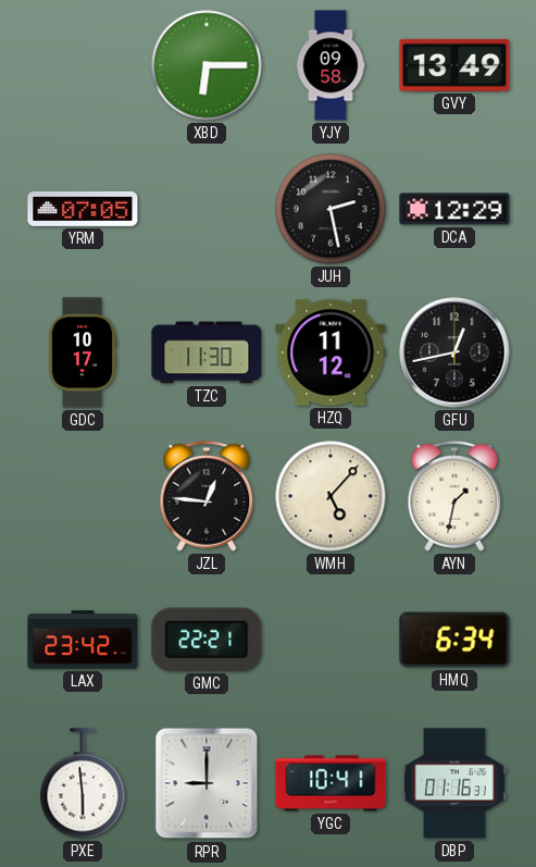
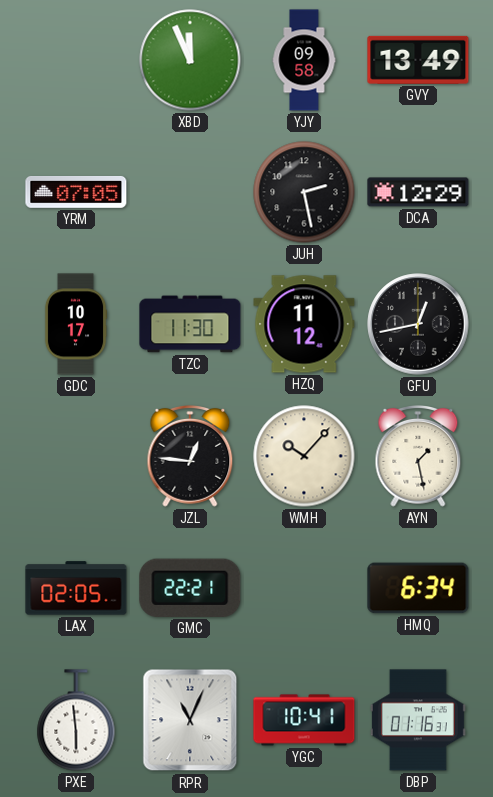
XBD: 6:15 -> 11:56
WMH: 5:07 -> 10:07
AYN: 1:32 -> 1:28
LAX: 23:42 -> 02:05
RPR: 9:00 -> 11:04
